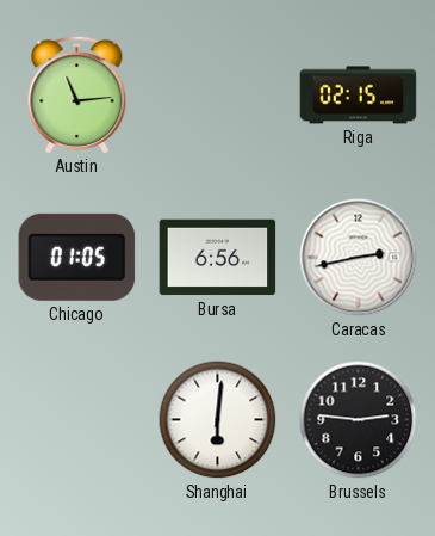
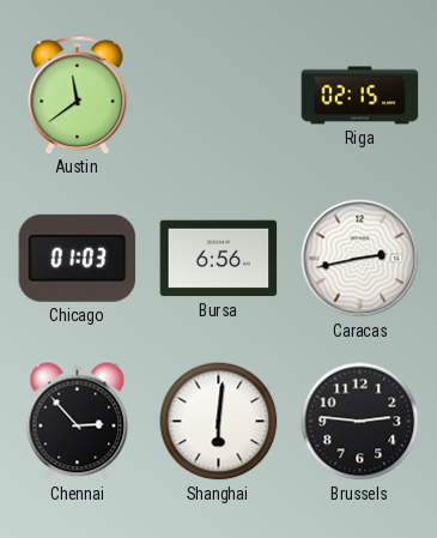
Austin: 11:14 -> 11:39
Chicago: 01:05 -> 01:03
Chennai: none -> 2:53
